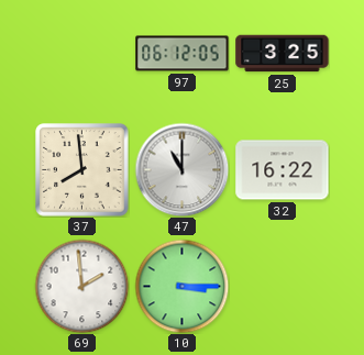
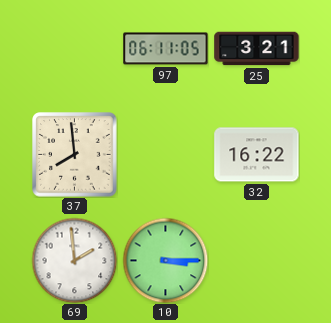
97: 06:12 -> 06:11
25: 3:25 -> 3:21
47: 11:00 -> none
